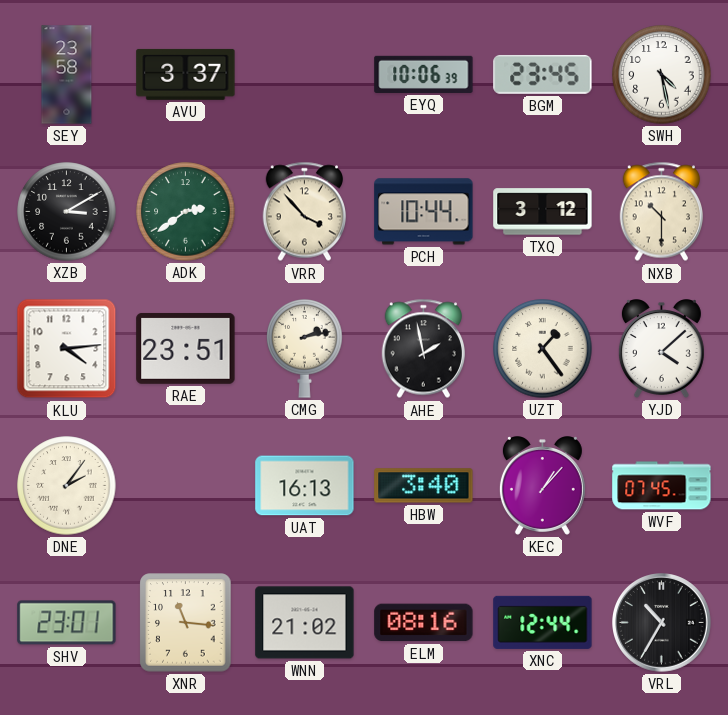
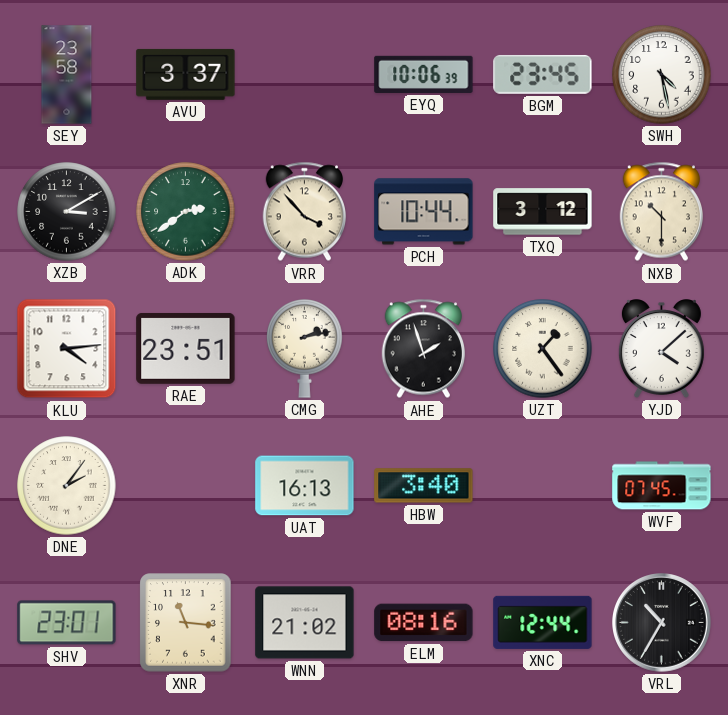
AHE: 1:58 -> 1:57
KEC: 1:07 -> none
